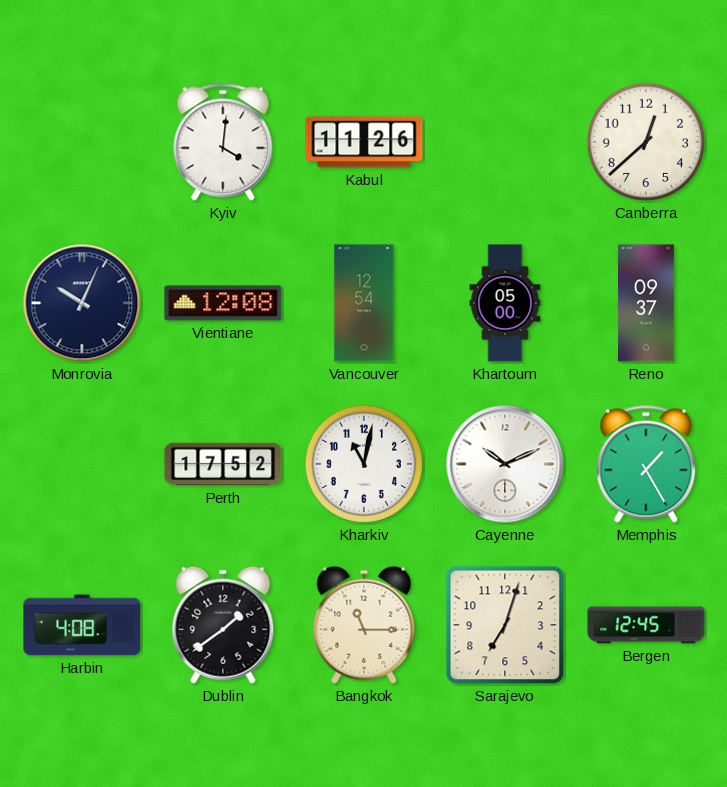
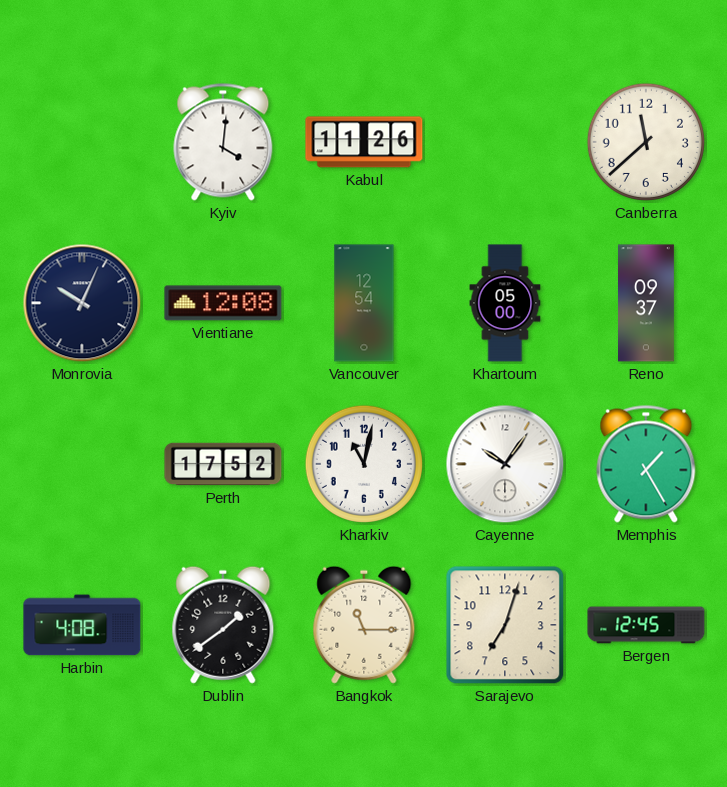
Canberra: 12:38 -> 11:38
Cayenne: 10:11 -> 10:06
